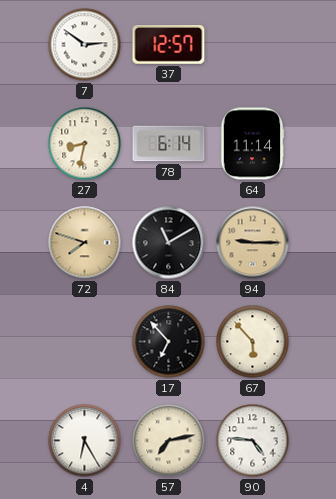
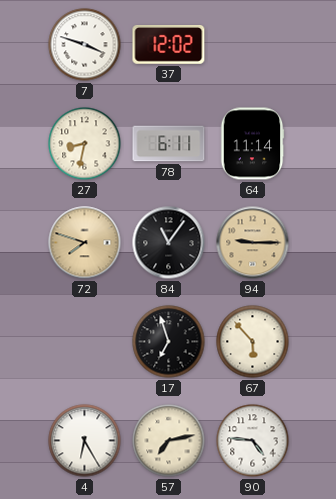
7: 2:51 -> 3:48
37: 12:57 -> 12:02
78: 6:14 -> 6:11
84: 11:10 -> 11:06
17: 6:53 -> 6:57
